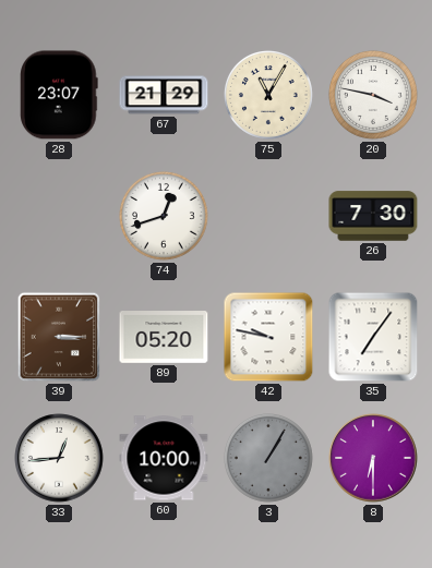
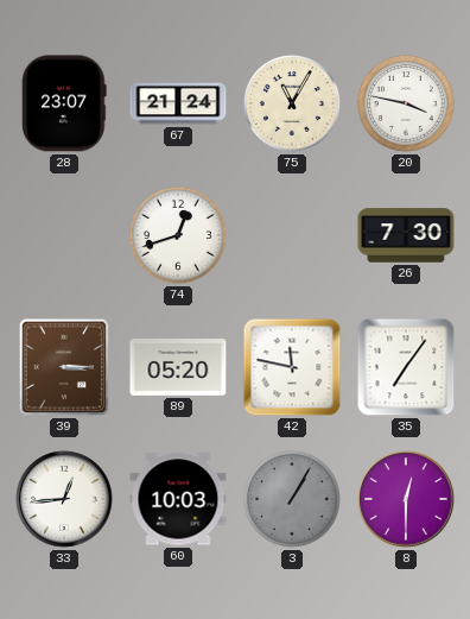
67: 21:29 -> 21:24
42: 9:47 -> 11:47
60: 10:00 -> 10:03
8: 6:30 -> 12:30
